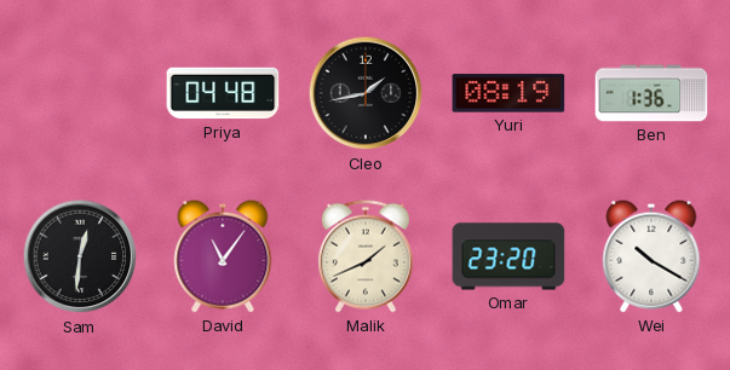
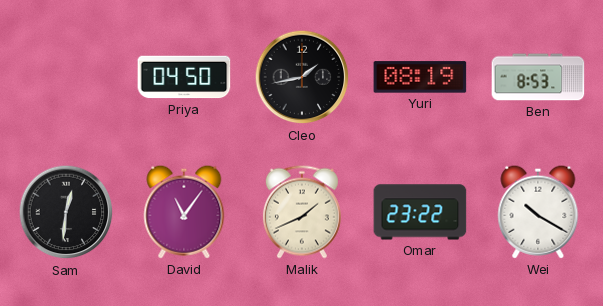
Priya: 04:48 -> 04:50
Ben: 1:36 -> 8:53
Omar: 23:20 -> 23:22
